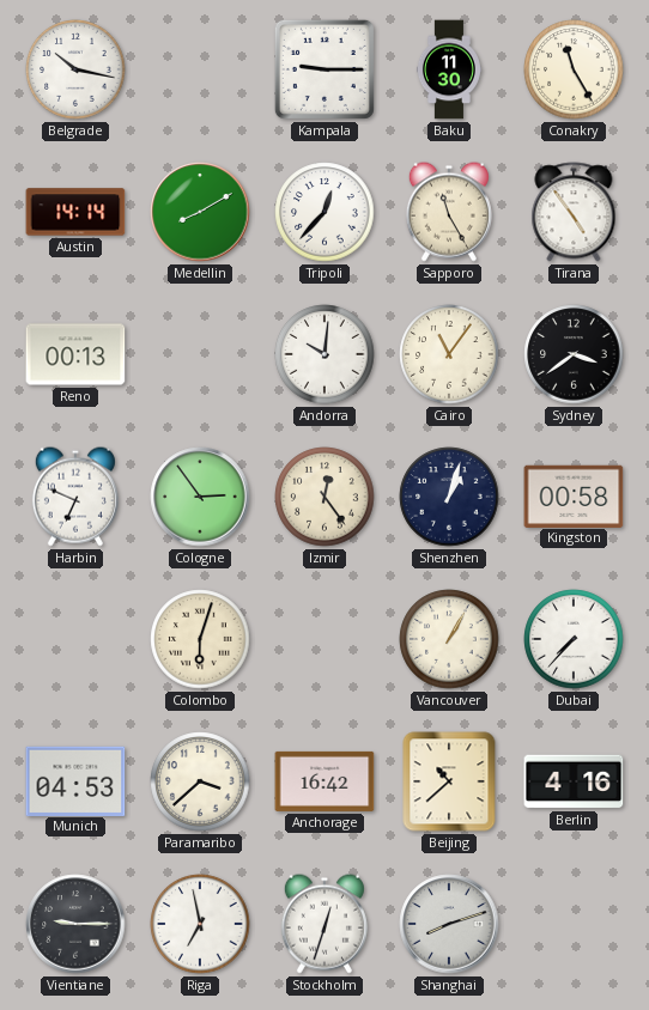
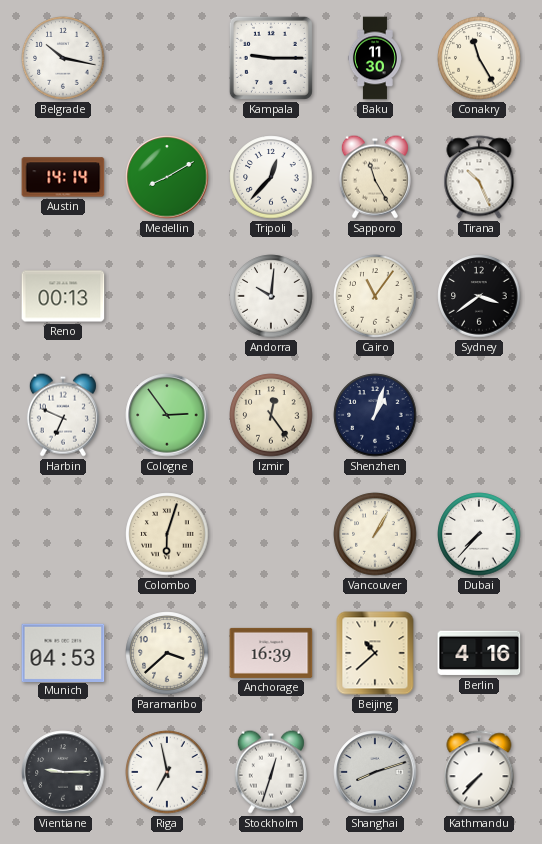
Tirana: 4:54 -> 10:26
Kingston: 00:58 -> none
Anchorage: 16:42 -> 16:39
Kathmandu: none -> 7:37
